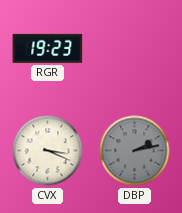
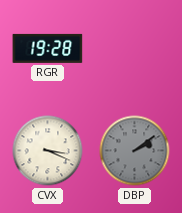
RGR: 19:23 -> 19:28
DBP: 2:13 -> 2:09
